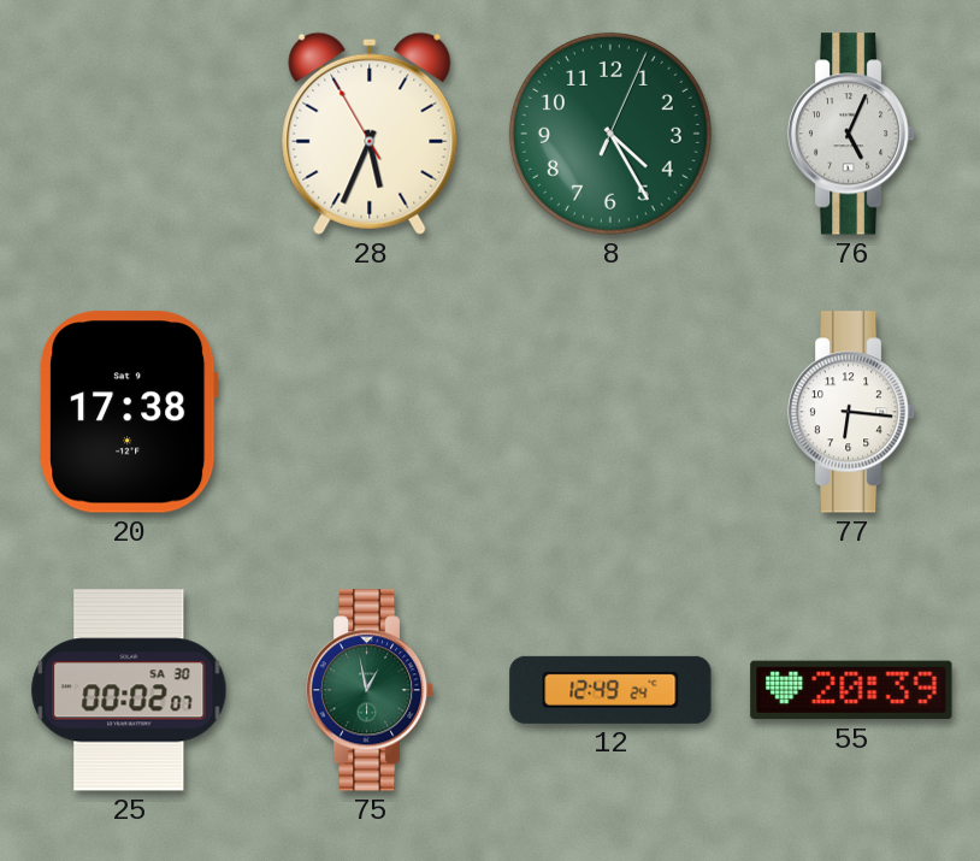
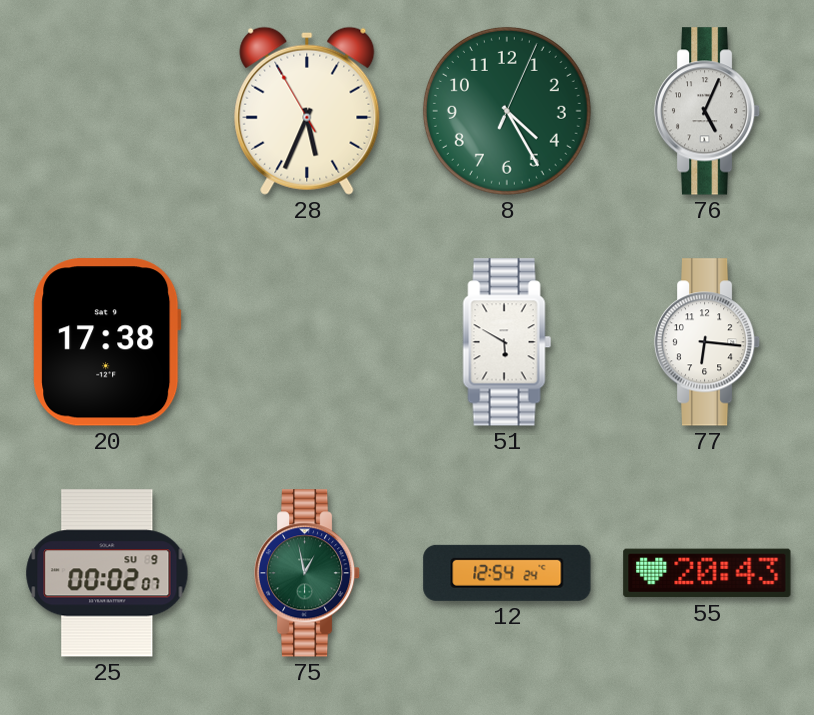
51: none -> 5:50
25 date: SA 30 -> SU 9
12: 12:49 -> 12:54
55: 20:39 -> 20:43
